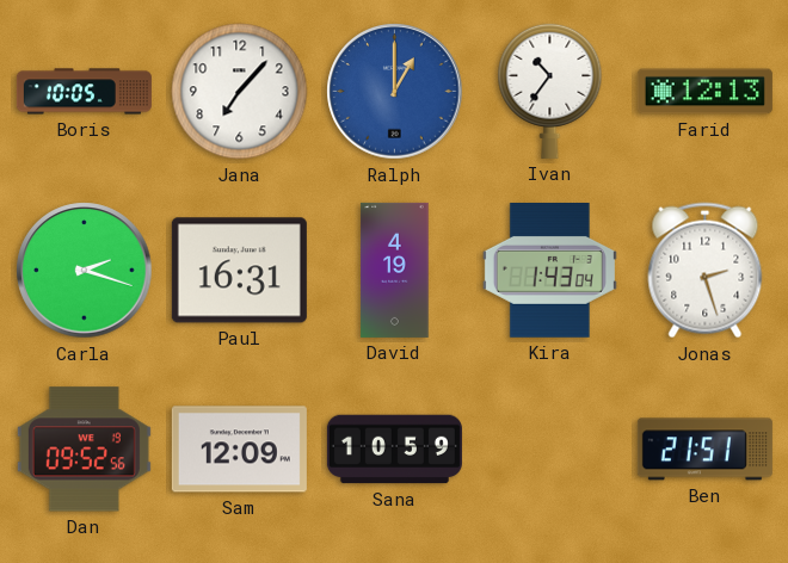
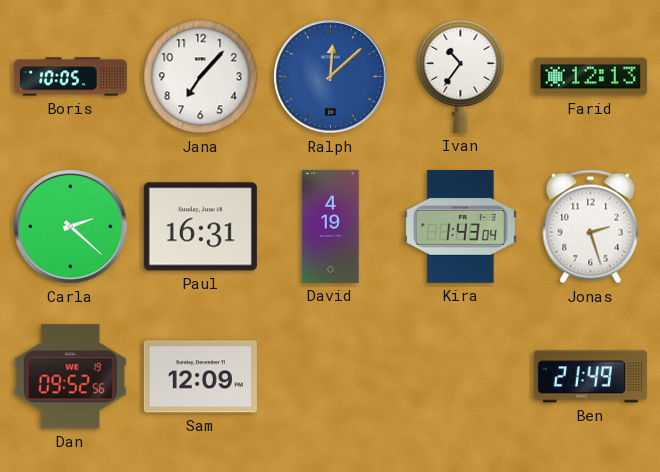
Ralph: 1:00 -> 12:08
Carla: 2:18 -> 2:22
Sana: 10:59 -> none
Ben: 21:51 -> 21:49
